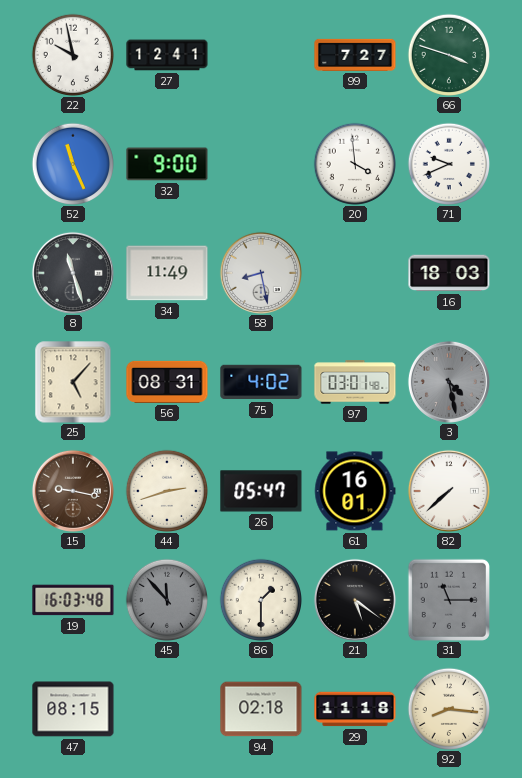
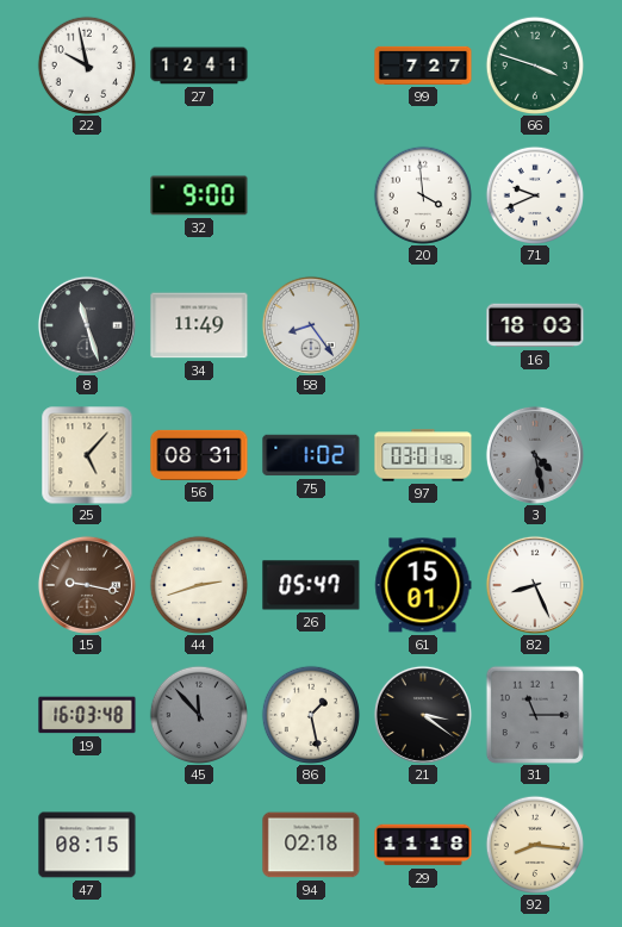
52: 11:26 -> none
58: 8:28 -> 8:24
75: 4:02 -> 1:02
61: 16:01 -> 15:01
82: 7:38 -> 8:26
86: 1:30 -> 1:28
21: 5:21 -> 3:21
